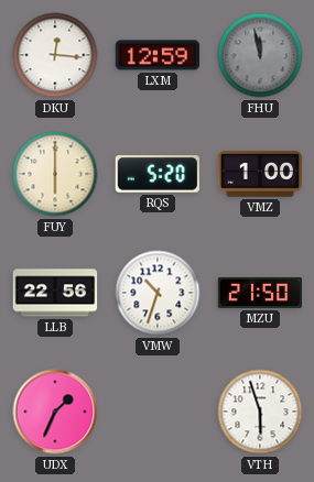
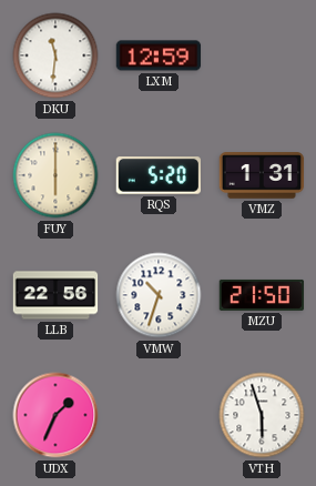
DKU: 12:16 -> 11:31
FHU: 11:58 -> none
VMZ: 1:00 -> 1:31
